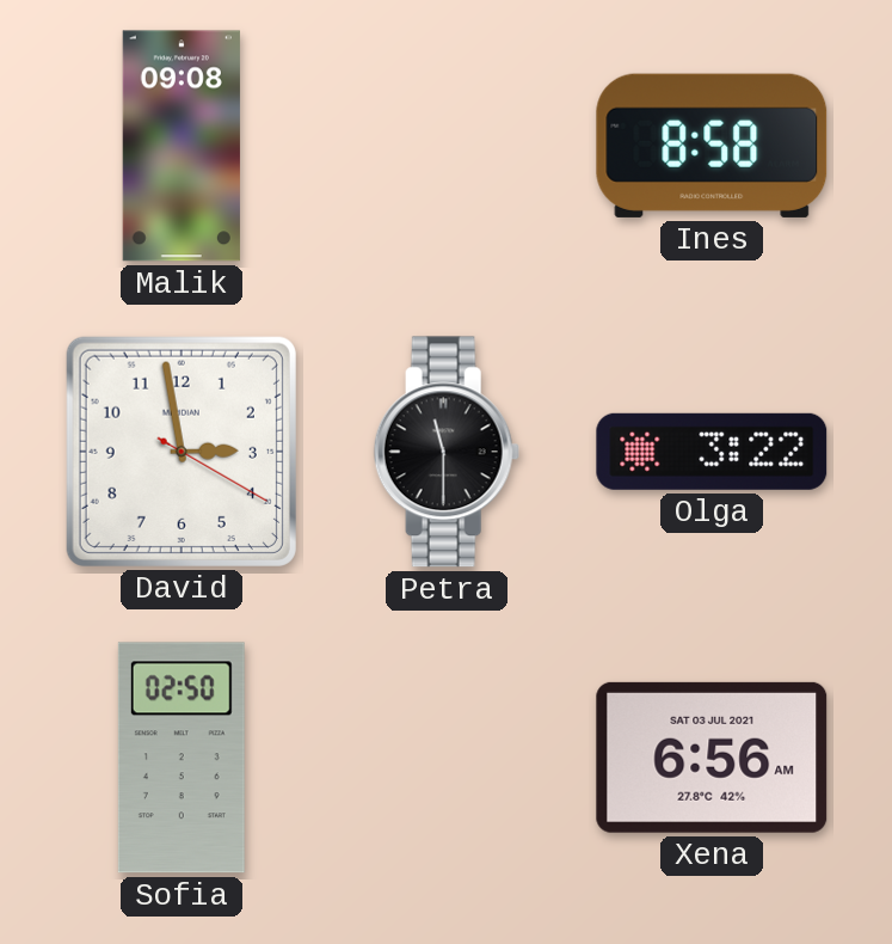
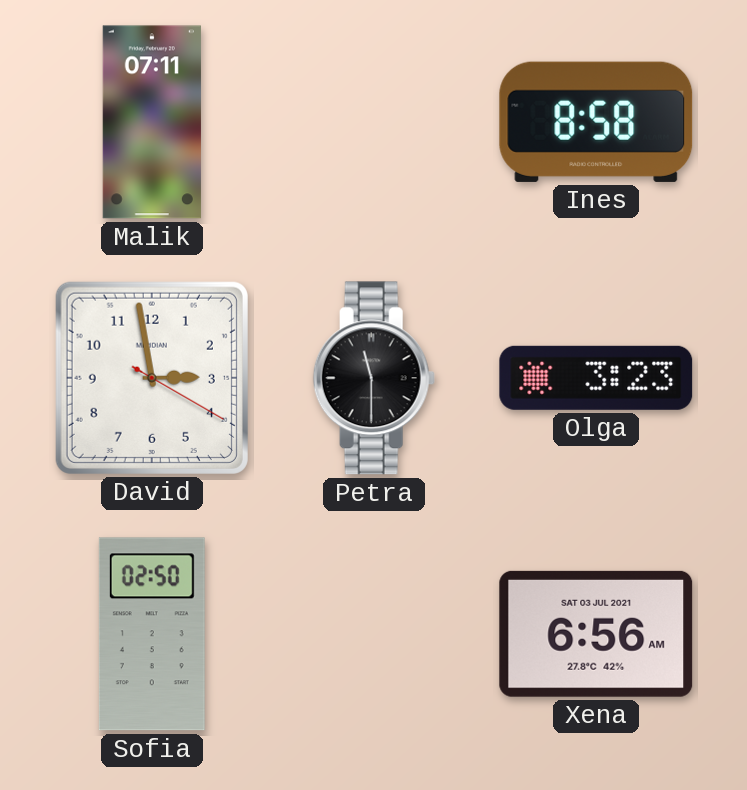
Malik: 09:08 -> 07:11
Olga: 3:22 -> 3:23
